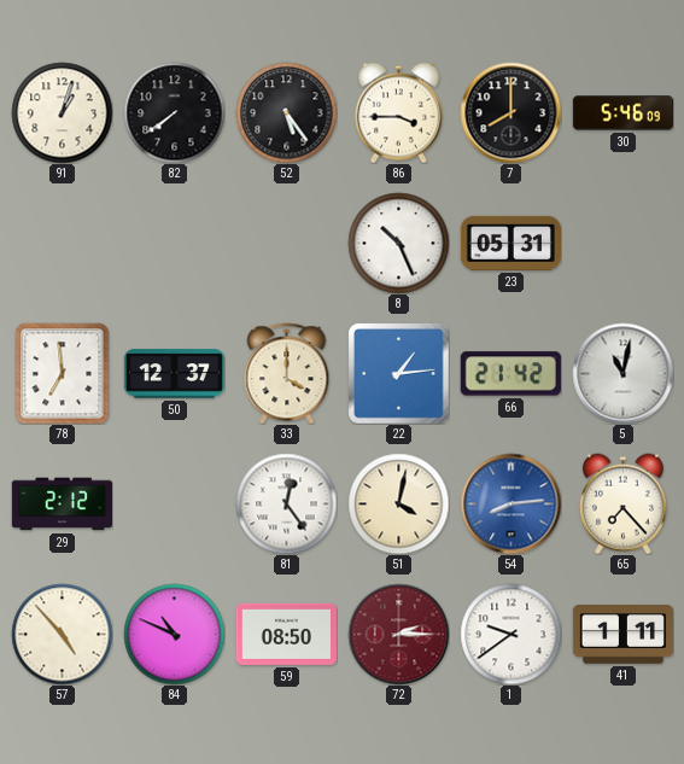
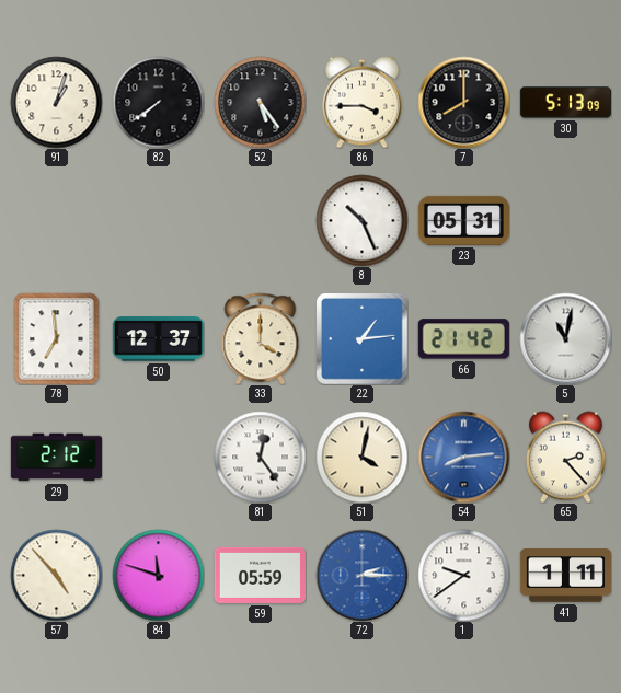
30: 5:46 -> 5:13
65: 7:23 -> 2:23
84: 10:49 -> 11:48
59: 08:50 -> 05:59
72 dial: burgundy -> blue
